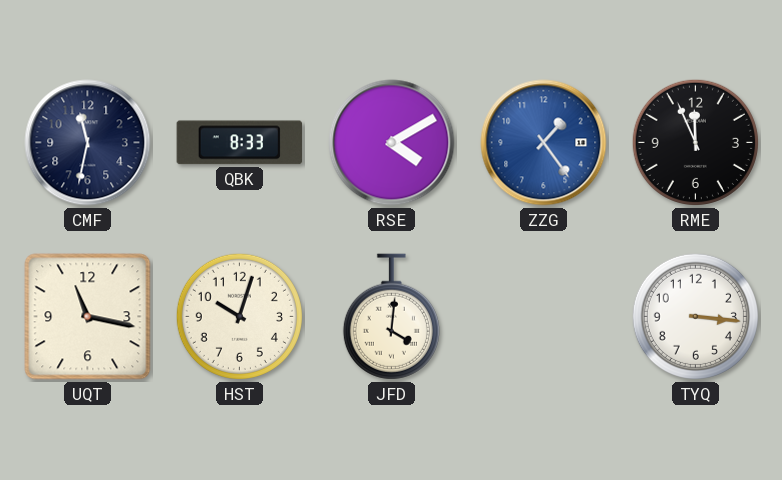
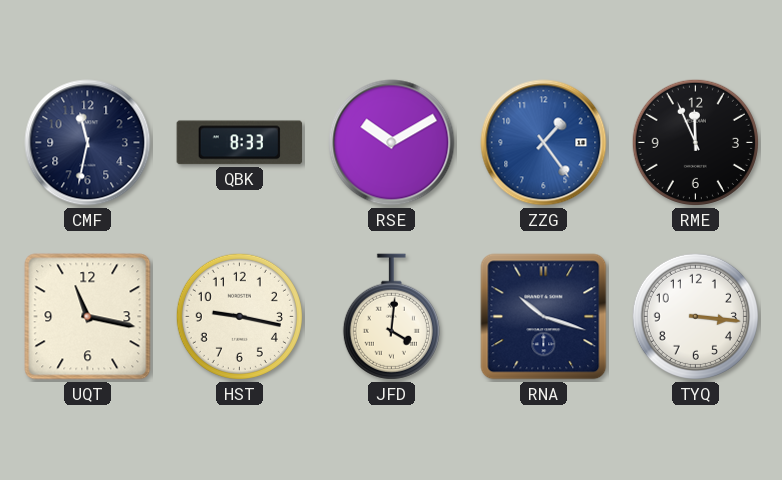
RSE: 4:10 -> 10:10
HST: 10:03 -> 9:17
RNA: none -> 10:18
